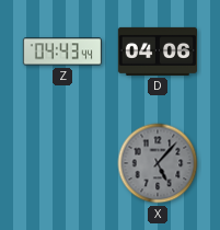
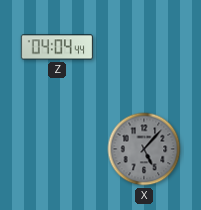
Z: 04:43 -> 04:04
D: 04:06 -> none
